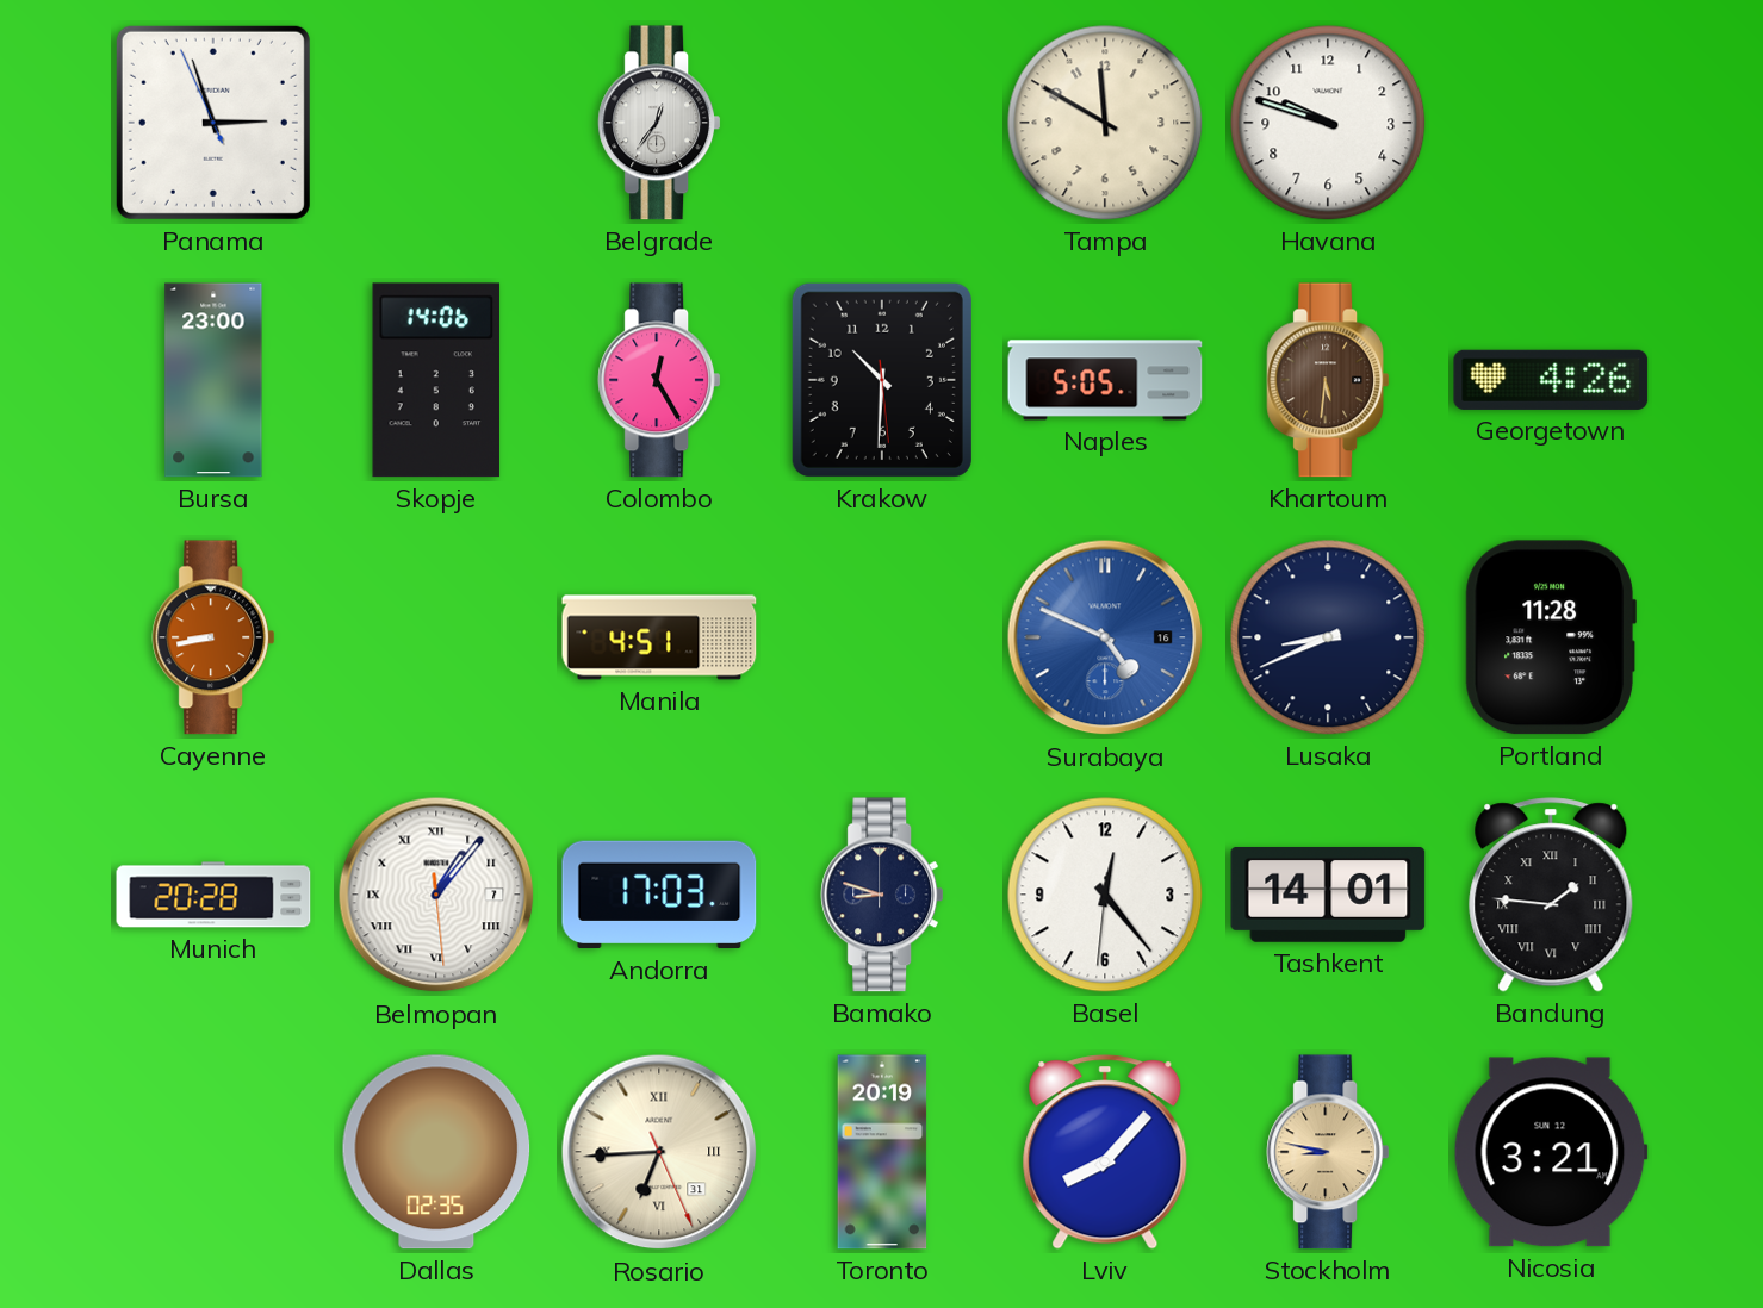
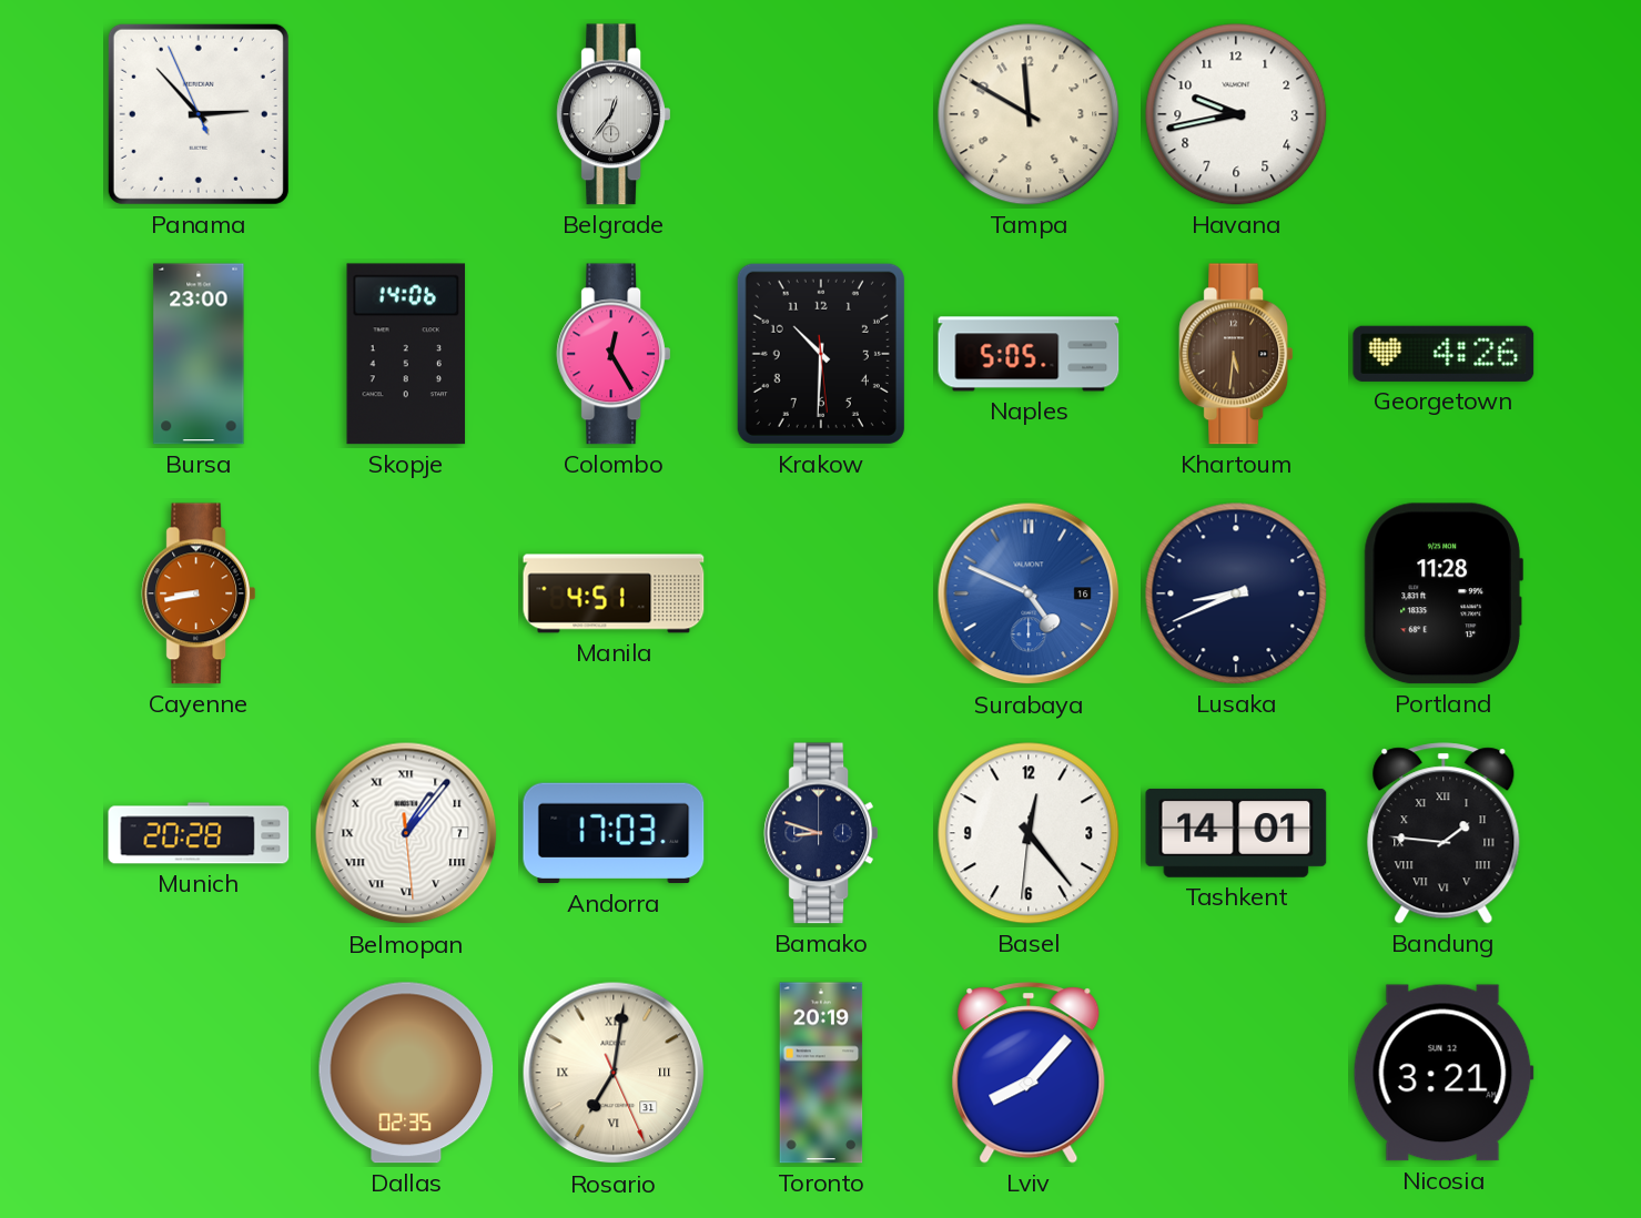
Panama: 2:56 -> 2:52
Havana: 9:48 -> 9:43
Rosario: 6:44 -> 7:01
Stockholm: 8:47 -> none
